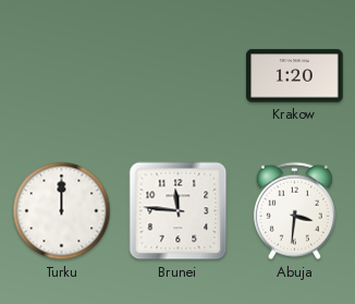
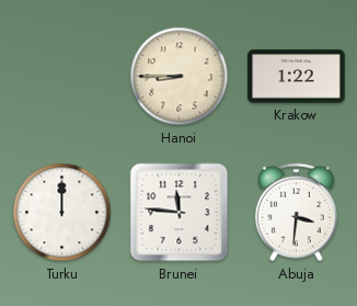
Hanoi: none -> 8:45
Krakow: 1:20 -> 1:22
